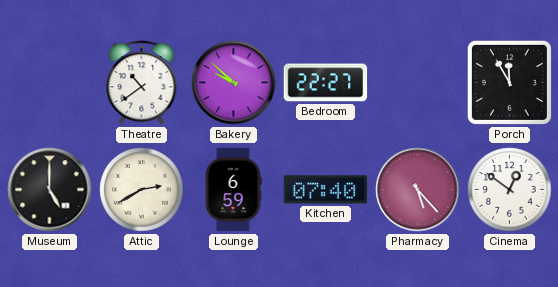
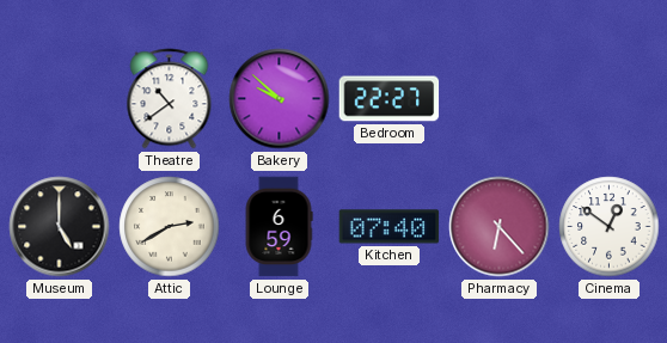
Porch: 11:55 -> none
Pharmacy: 5:23 -> 6:23
